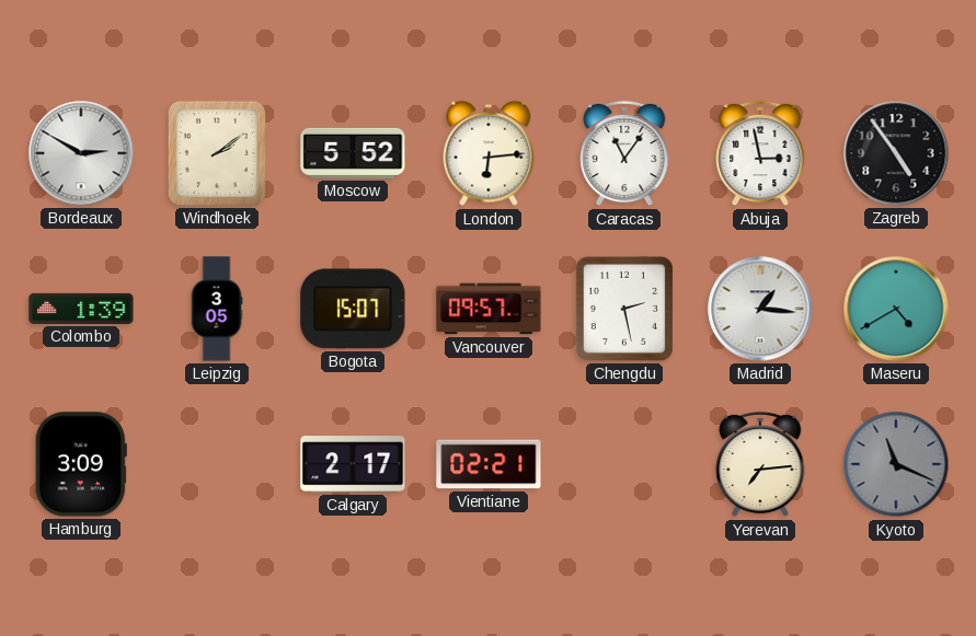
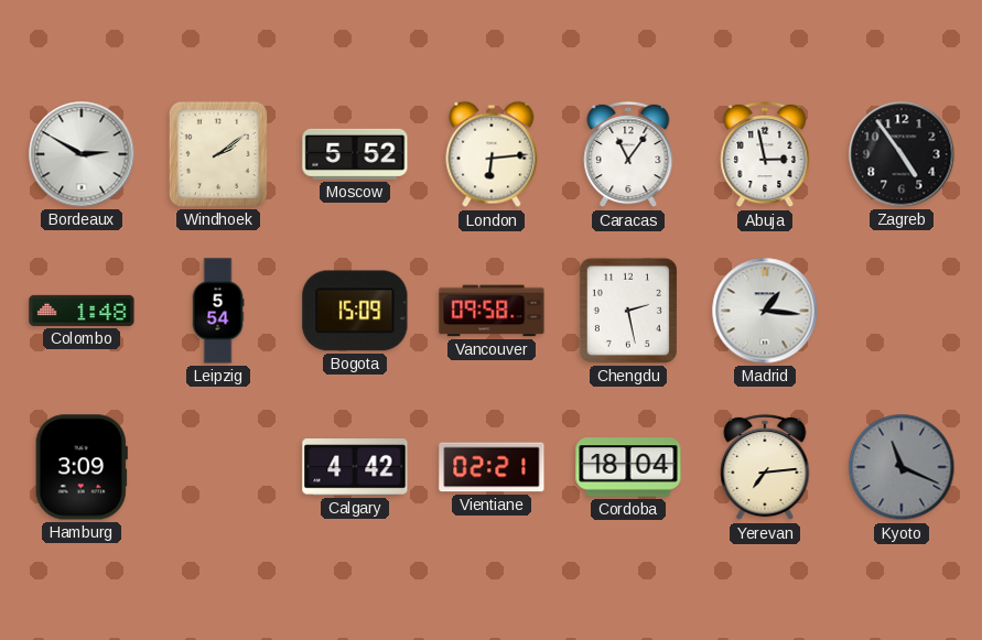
Colombo: 1:39 -> 1:48
Leipzig: 3:05 -> 5:54
Bogota: 15:07 -> 15:09
Vancouver: 09:57 -> 09:58
Maseru: 4:40 -> none
Calgary: 2:17 -> 4:42
Cordoba: none -> 18:04
